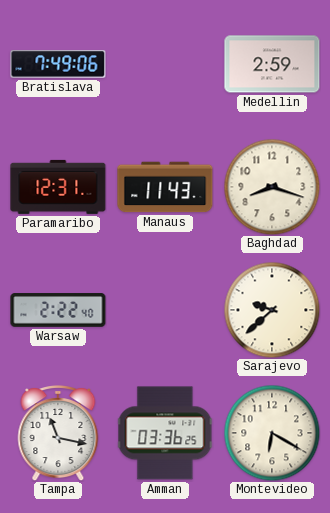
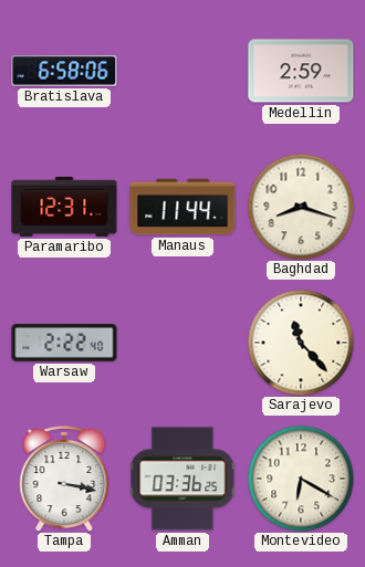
Bratislava: 7:49 -> 6:58
Manaus: 11:43 -> 11:44
Sarajevo: 9:38 -> 11:23
Tampa: 11:17 -> 3:17
